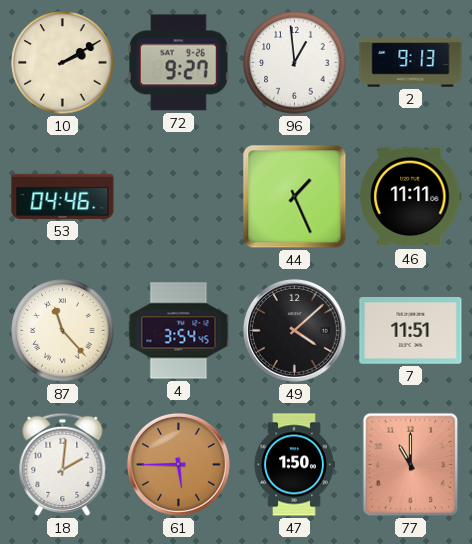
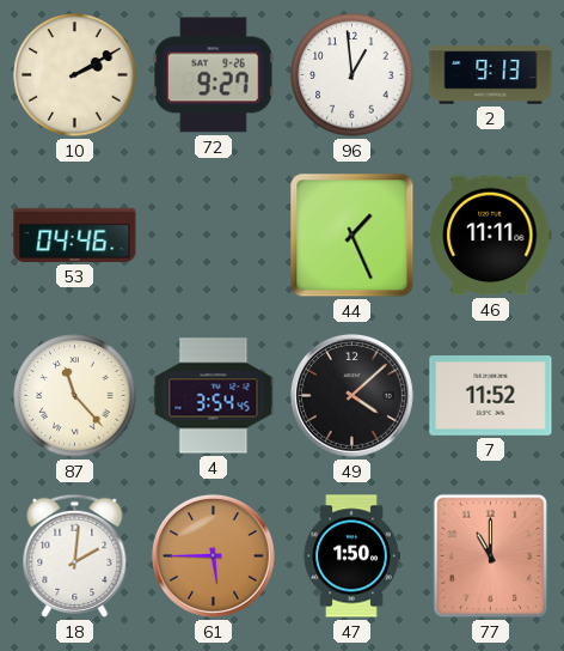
7: 11:51 -> 11:52
